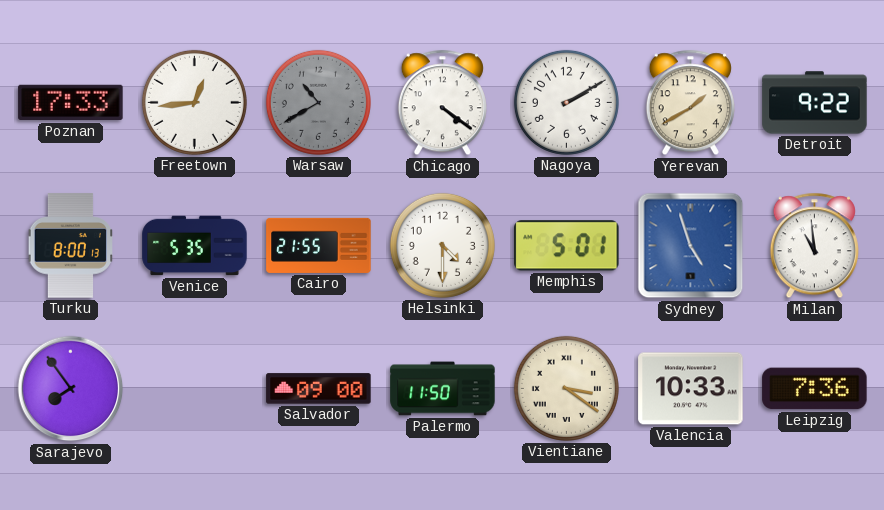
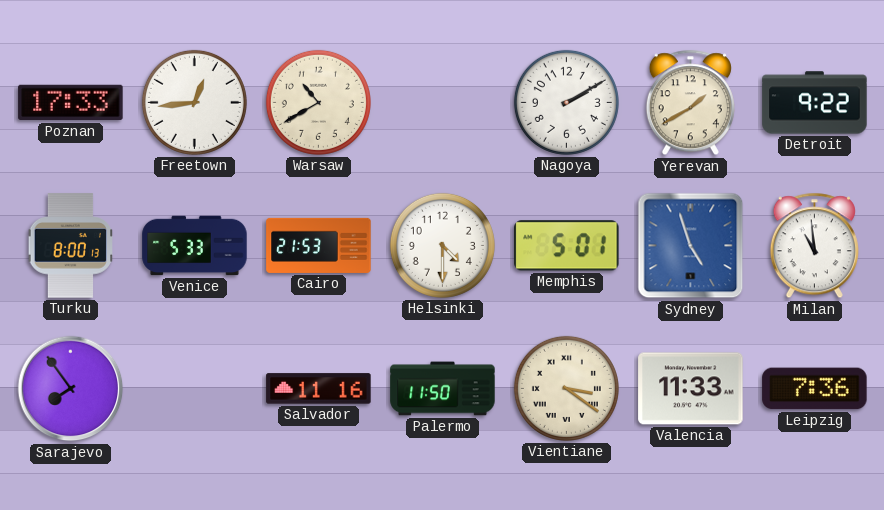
Warsaw dial: grey -> cream
Chicago: 4:21 -> none
Venice: 5:35 -> 5:33
Cairo: 21:55 -> 21:53
Salvador: 09:00 -> 11:16
Valencia: 10:33 -> 11:33
